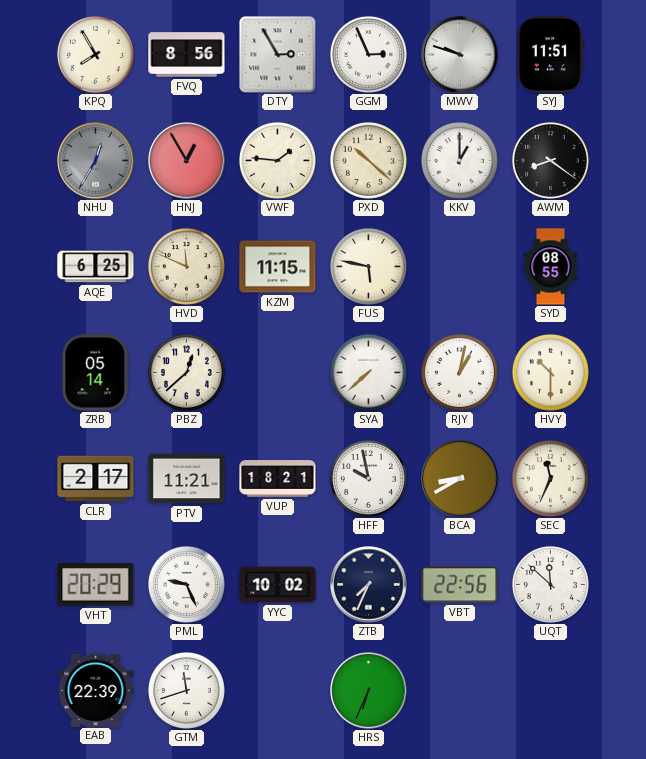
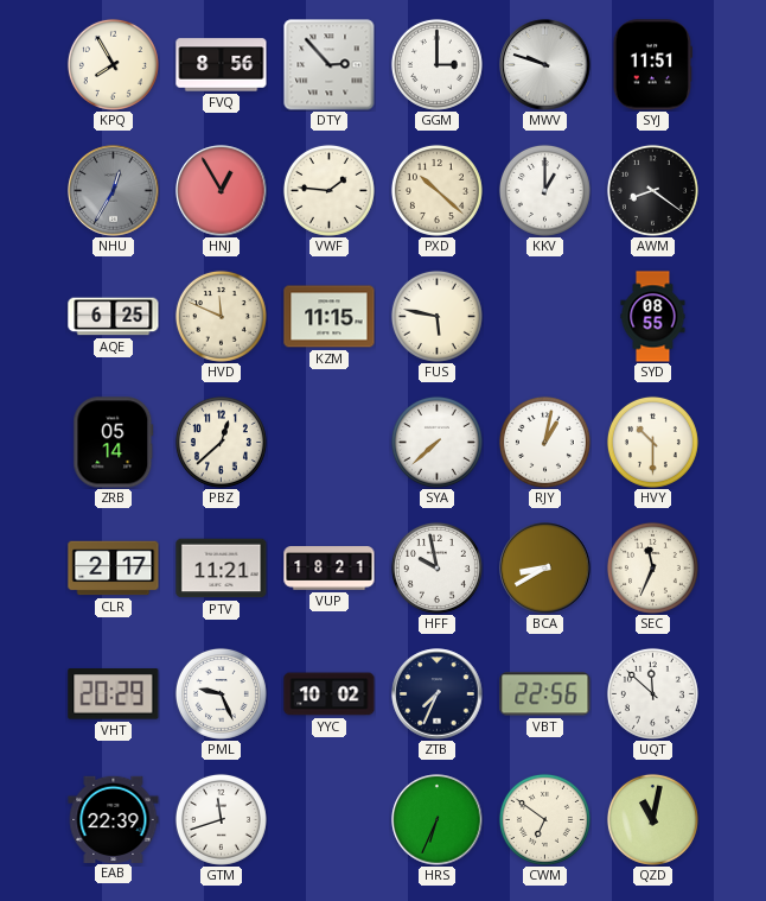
DTY: 2:55 -> 2:53
GGM: 2:56 -> 3:00
CWM: none -> 6:51
QZD: none -> 11:02
